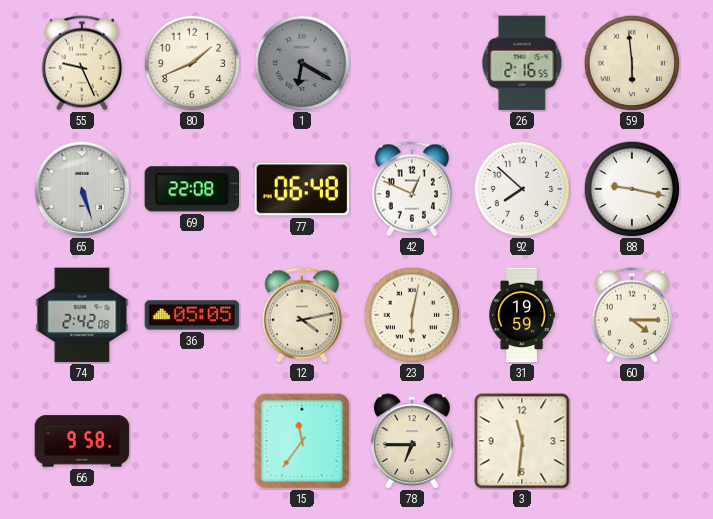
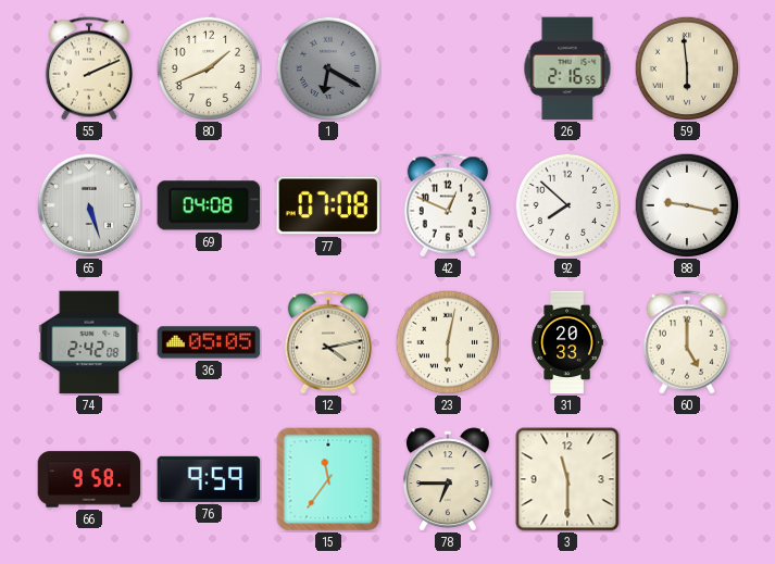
55: 9:26 -> 2:11
69: 22:08 -> 04:08
77: 06:48 -> 07:08
31: 19:59 -> 20:33
60: 4:15 -> 5:00
76: none -> 9:59
3: 11:31 -> 11:30
